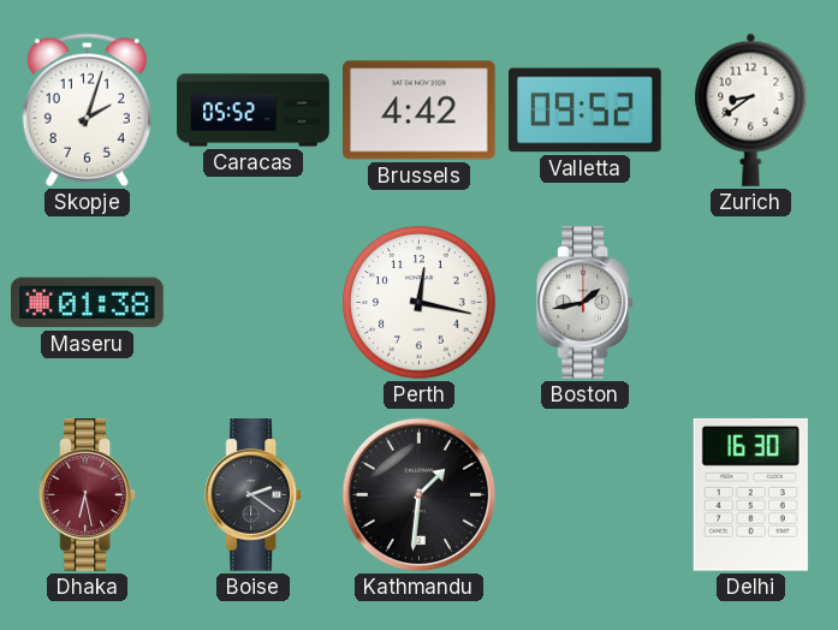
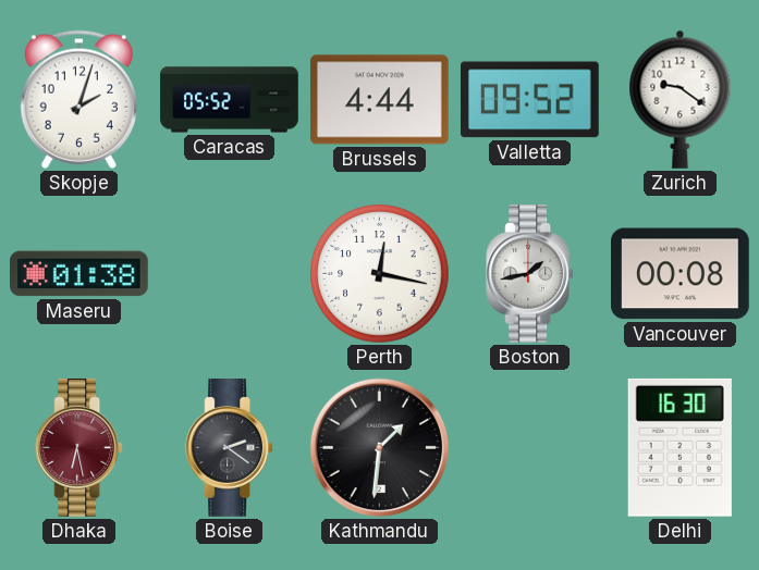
Brussels: 4:42 -> 4:44
Zurich: 8:39 -> 9:21
Vancouver: none -> 00:08
